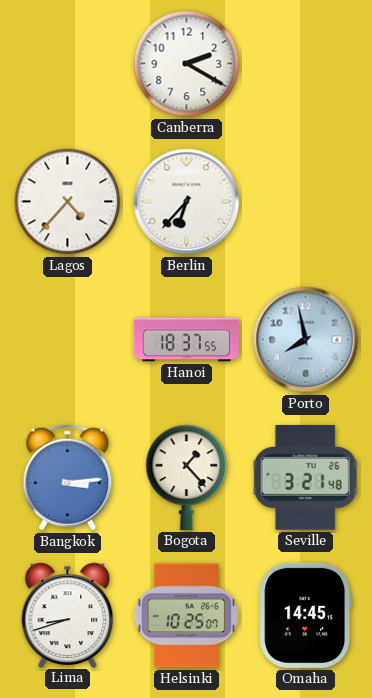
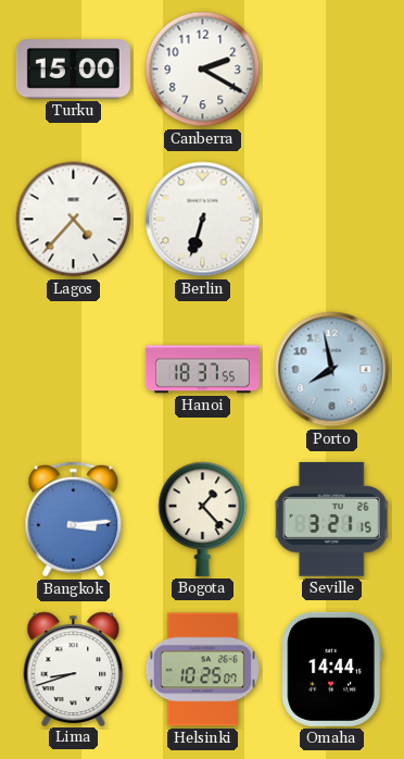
Turku: none -> 15:00
Berlin: 6:37 -> 6:33
Seville: 3:21:48 -> 3:21:15
Omaha: 14:45 -> 14:44
